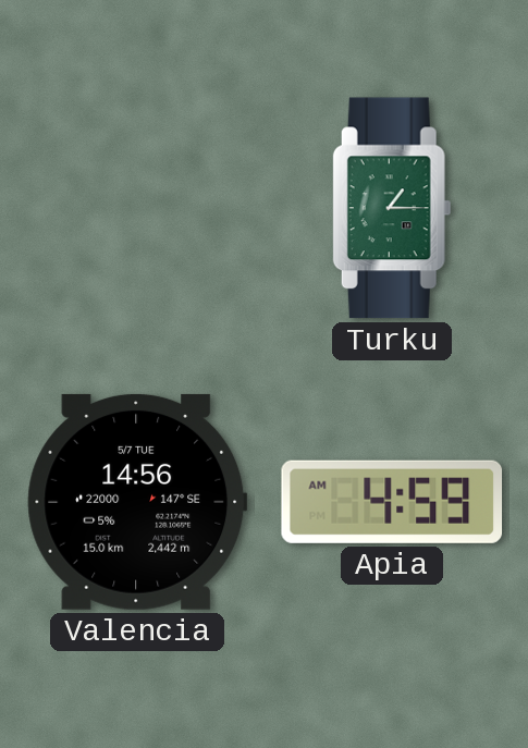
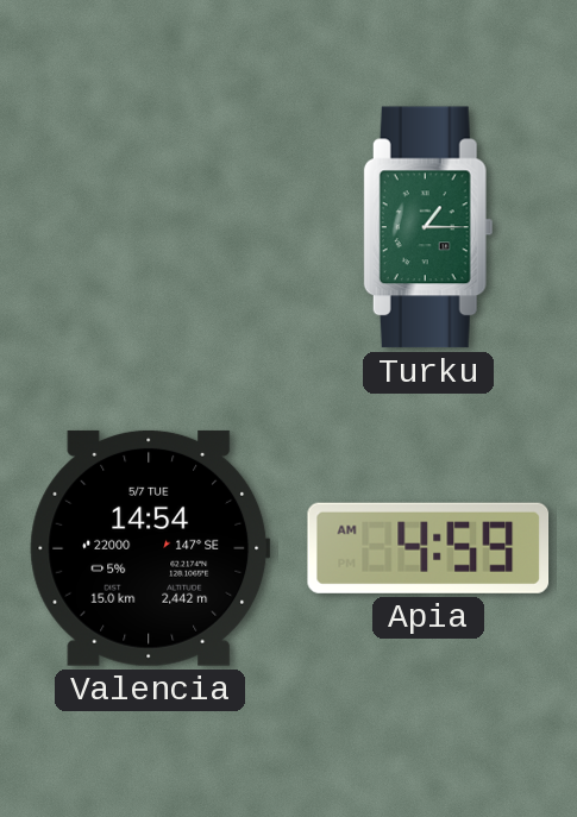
Valencia: 14:56 -> 14:54
